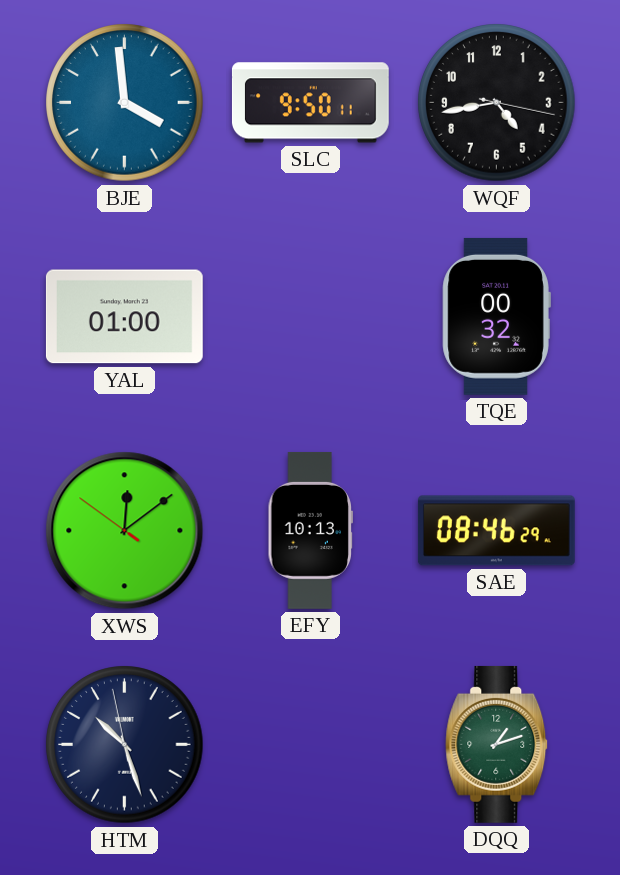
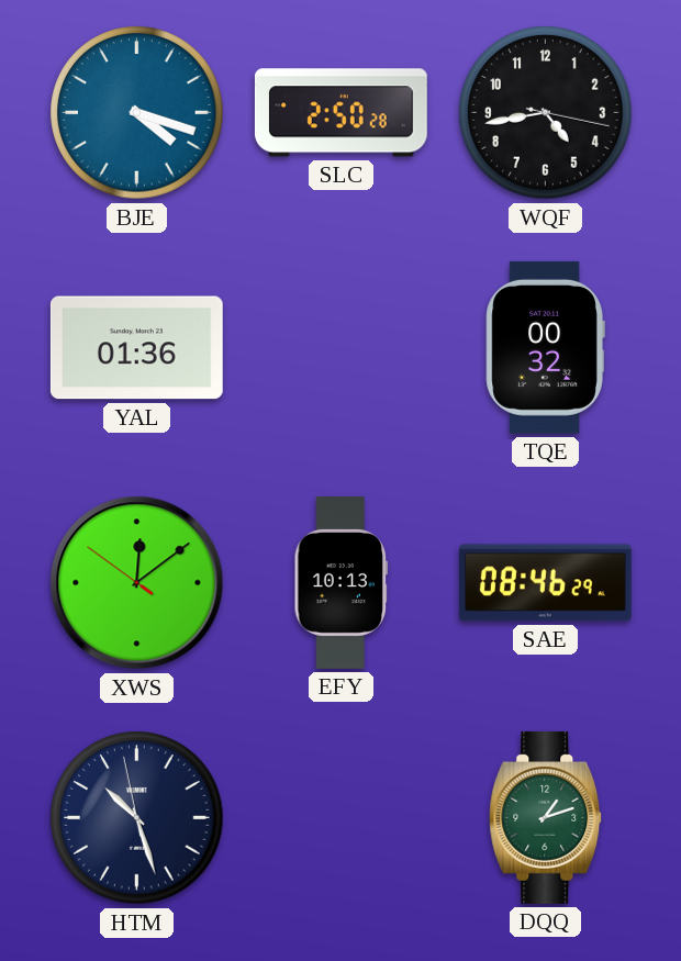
BJE: 3:59 -> 4:18
SLC: 9:50 -> 2:50
YAL: 01:00 -> 01:36
